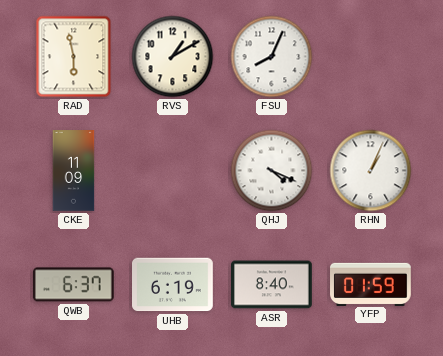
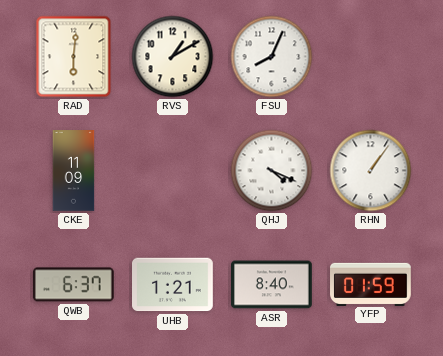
RAD: 5:58 -> 6:01
RHN: 1:04 -> 1:06
UHB: 6:19 -> 1:21
